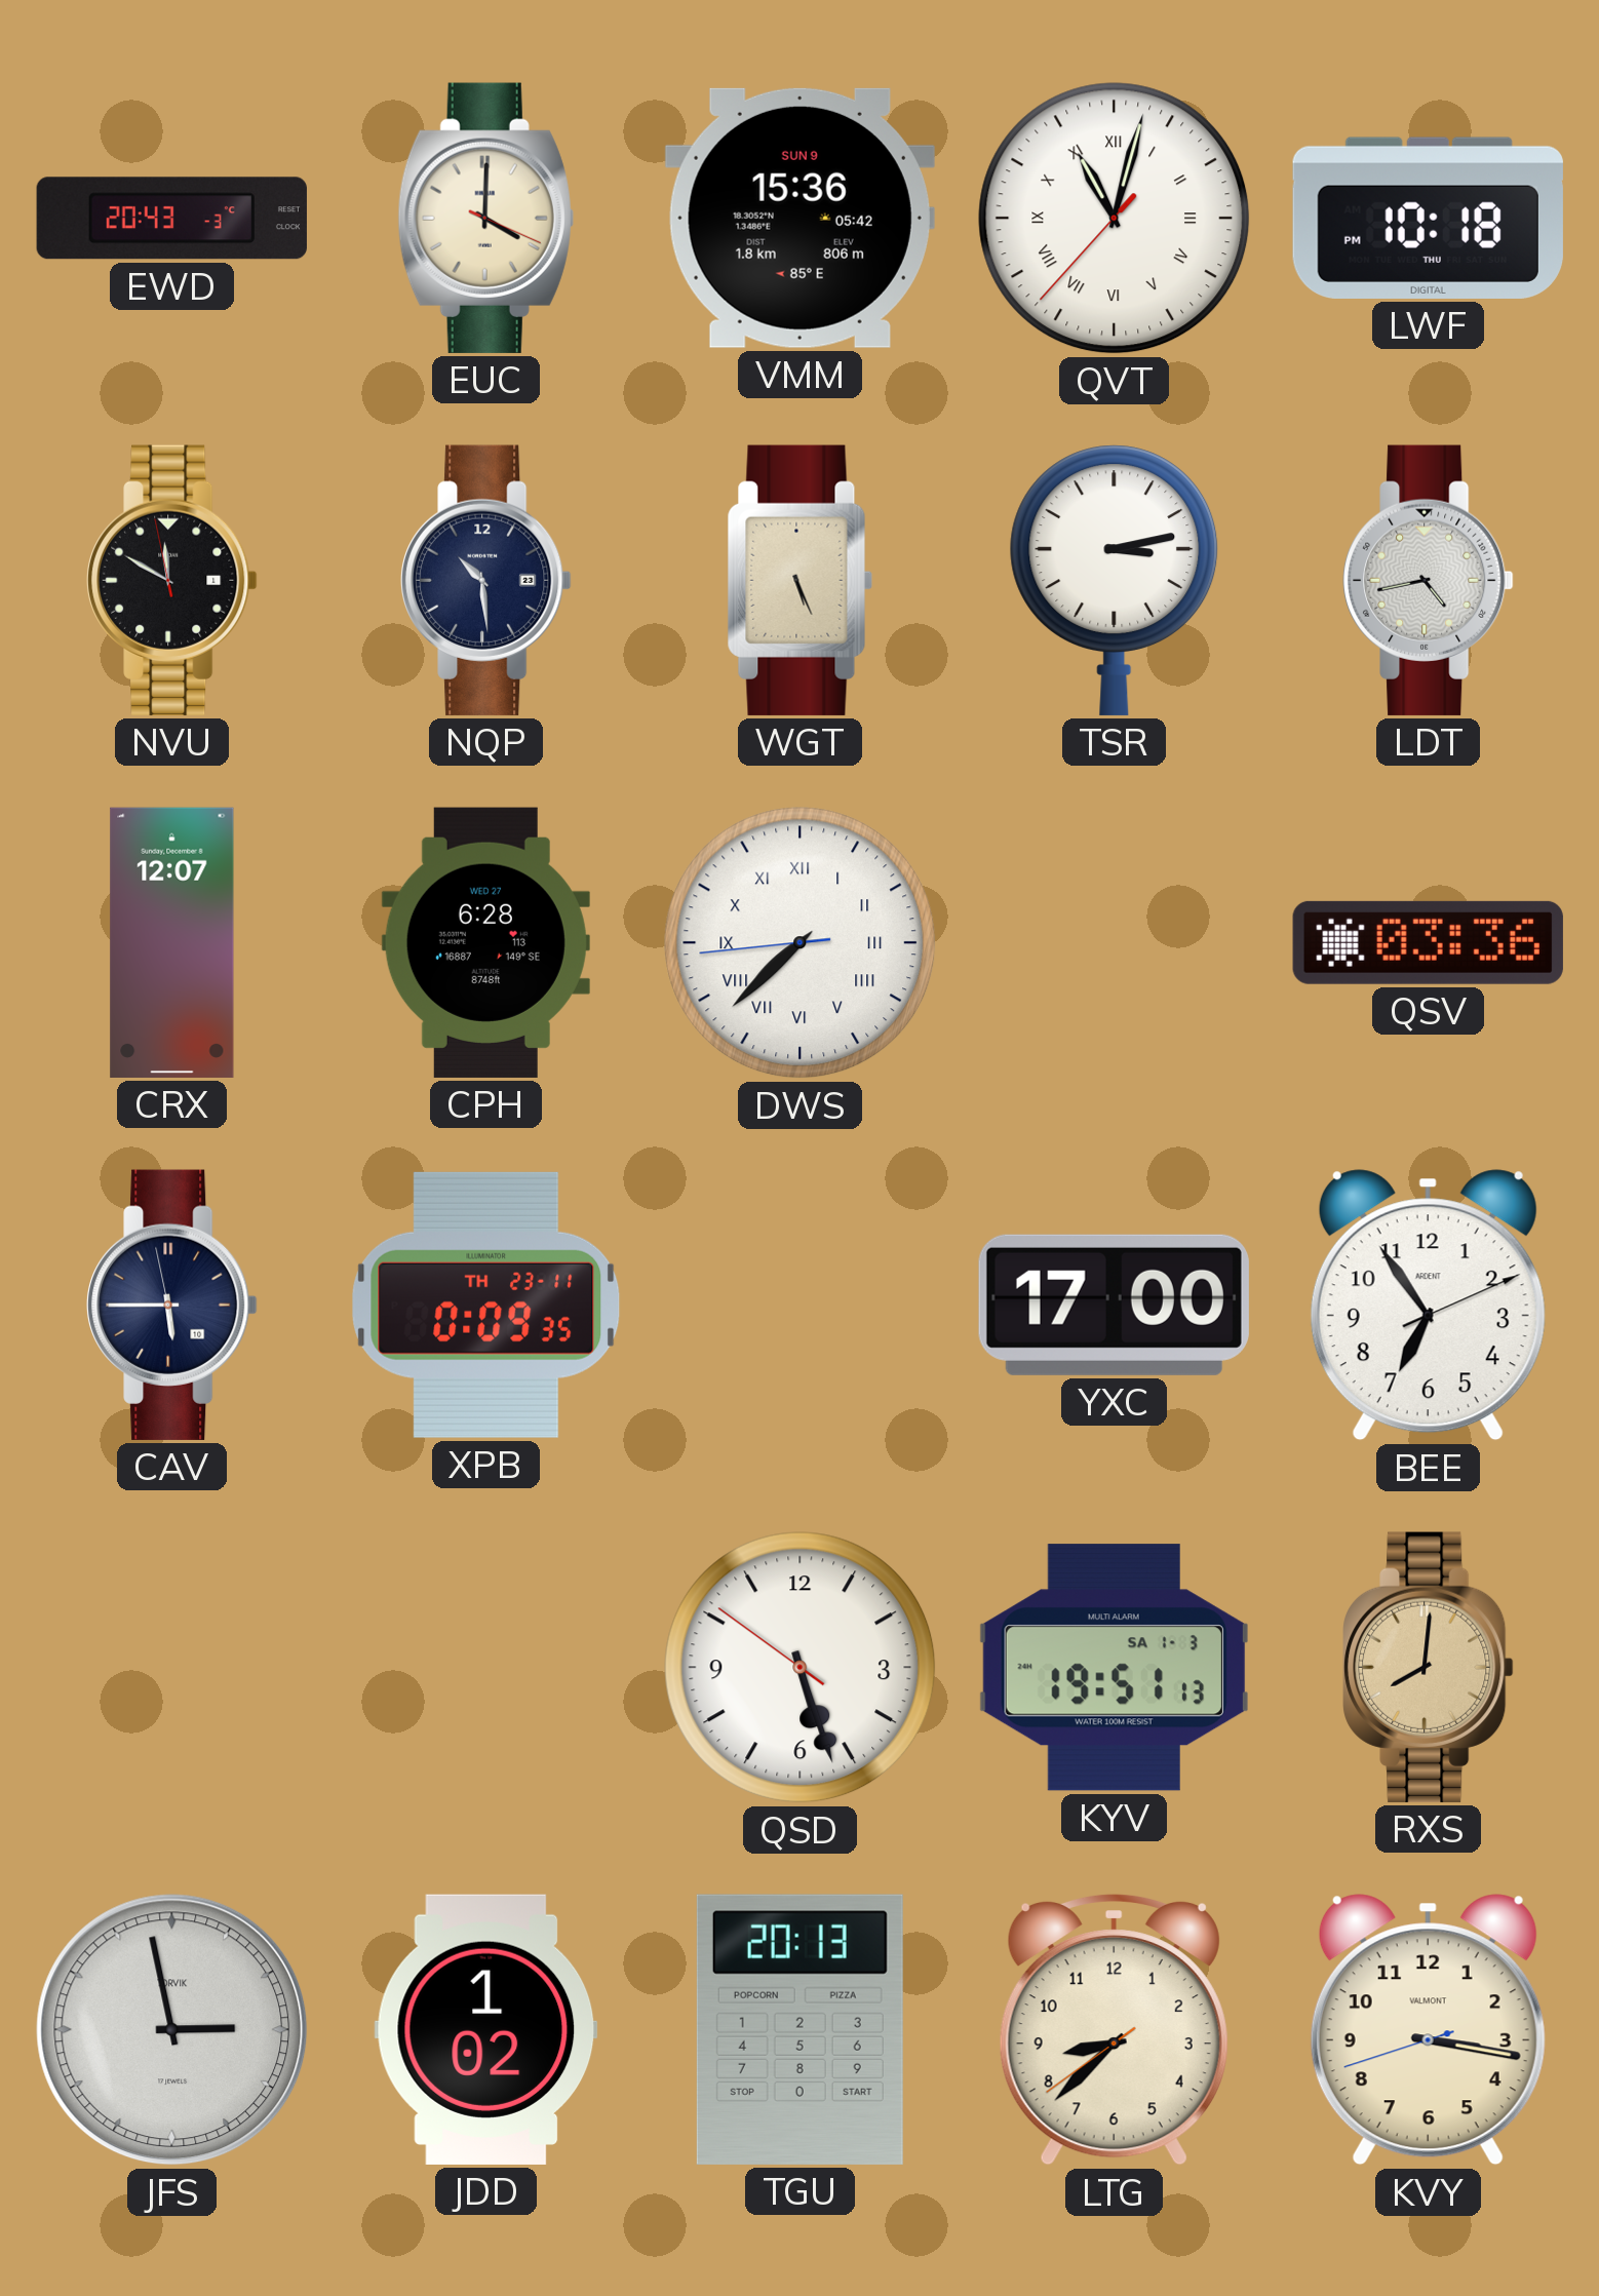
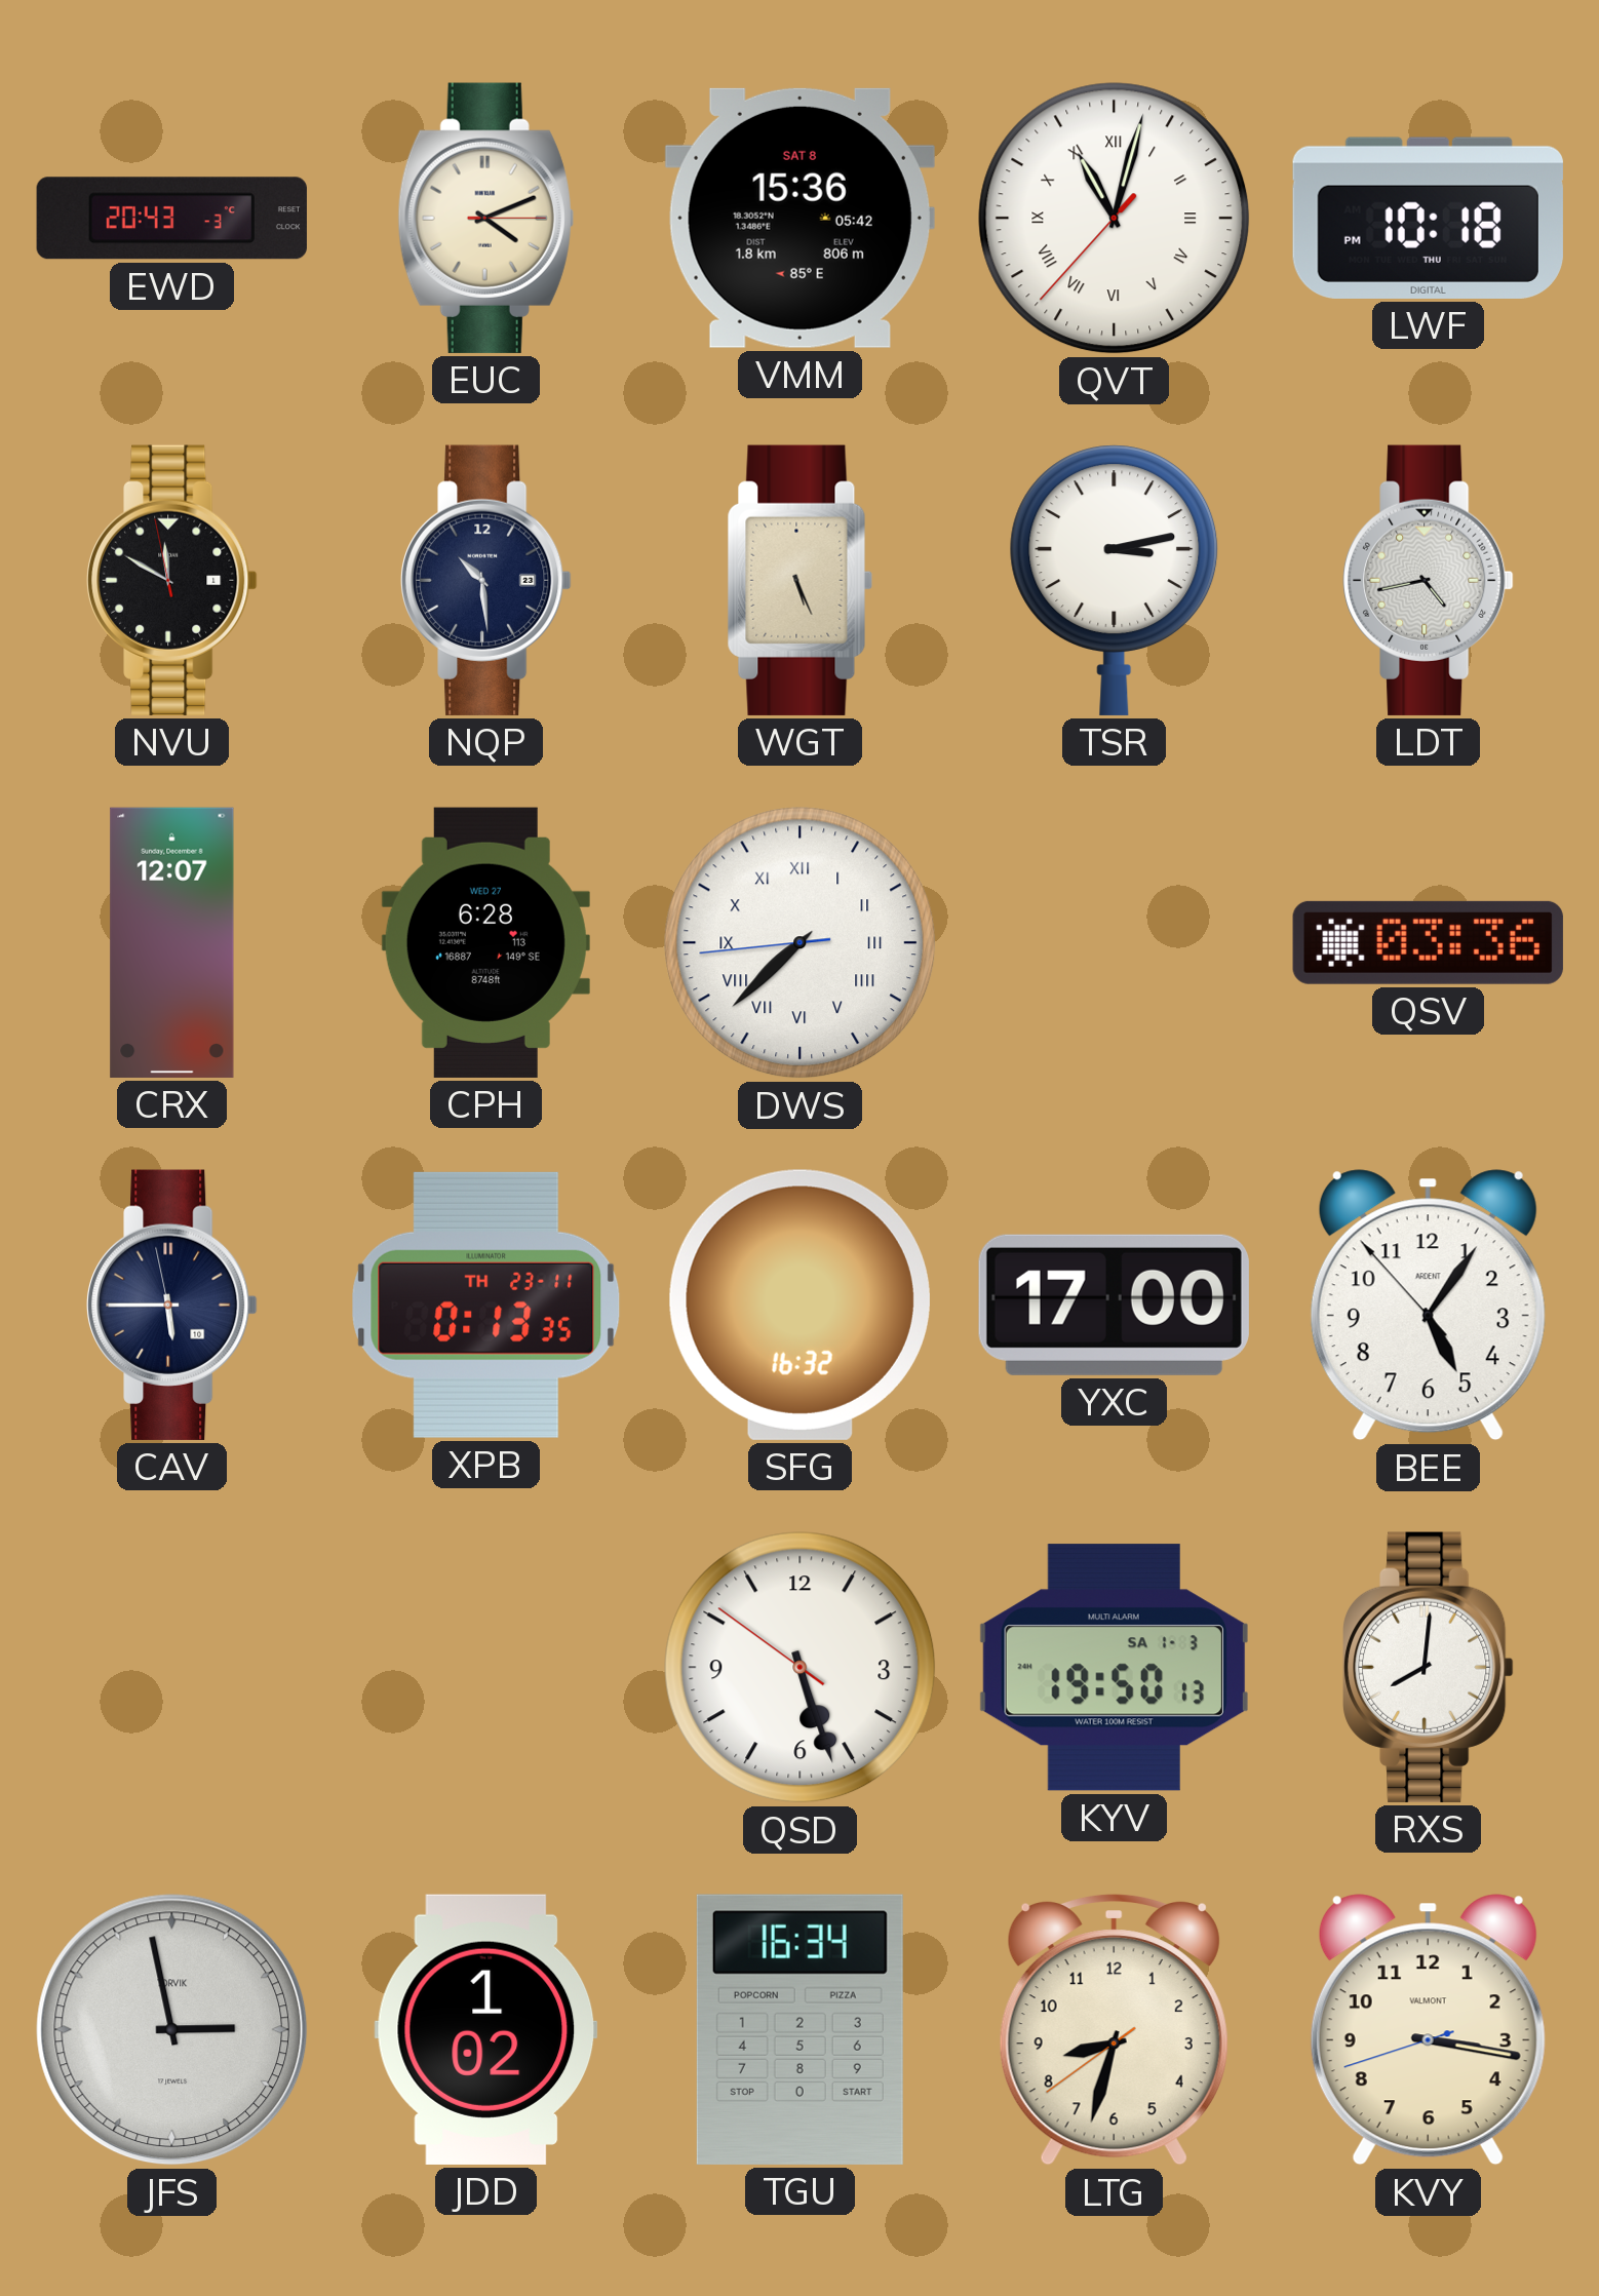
EUC: 4:00 -> 4:11
VMM date: SUN 9 -> SAT 8
XPB: 0:09 -> 0:13
SFG: none -> 16:32
BEE: 6:54 -> 5:05
KYV: 19:51 -> 19:50
RXS dial: champagne -> white
TGU: 20:13 -> 16:34
LTG: 8:37 -> 8:32
